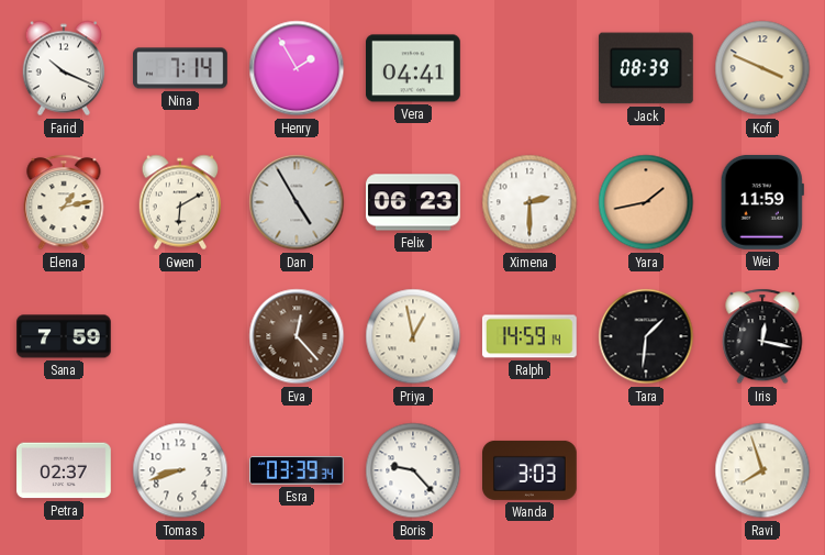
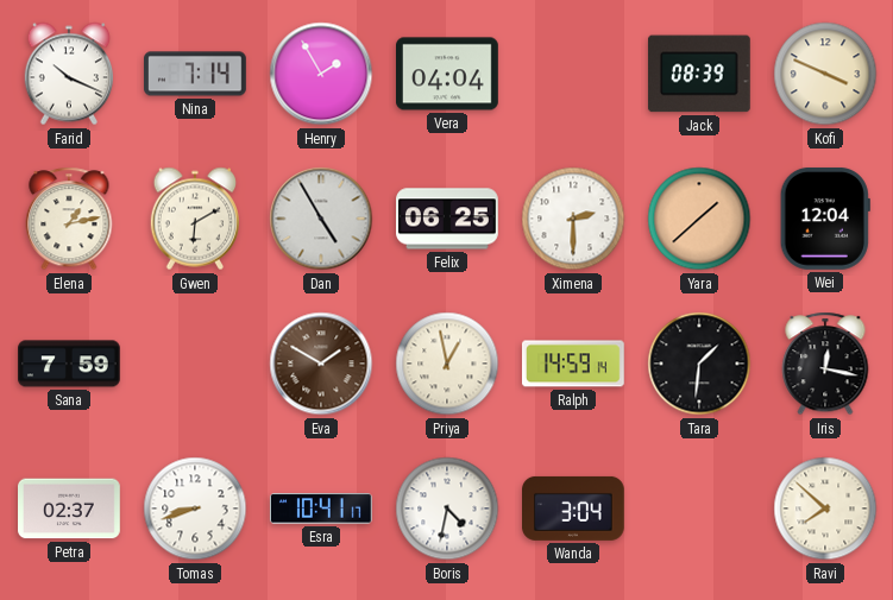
Vera: 04:41 -> 04:04
Felix: 06:23 -> 06:25
Yara: 1:43 -> 1:38
Wei: 11:59 -> 12:04
Eva: 12:23 -> 1:50
Esra: 03:39 -> 10:41
Boris: 9:23 -> 4:32
Wanda: 3:03 -> 3:04
Ravi: 7:57 -> 7:52
